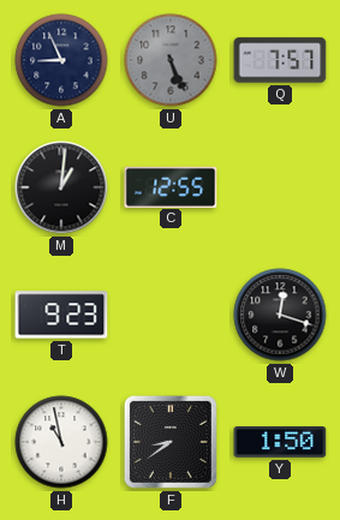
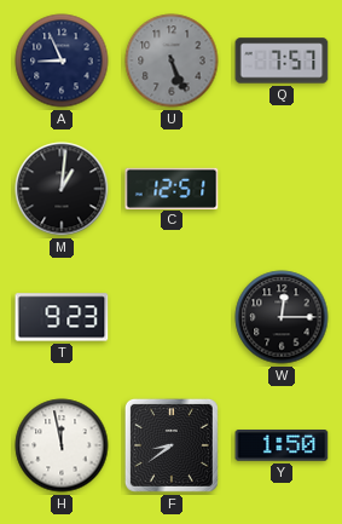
C: 12:55 -> 12:51
W: 12:18 -> 12:15
H: 10:58 -> 11:58
